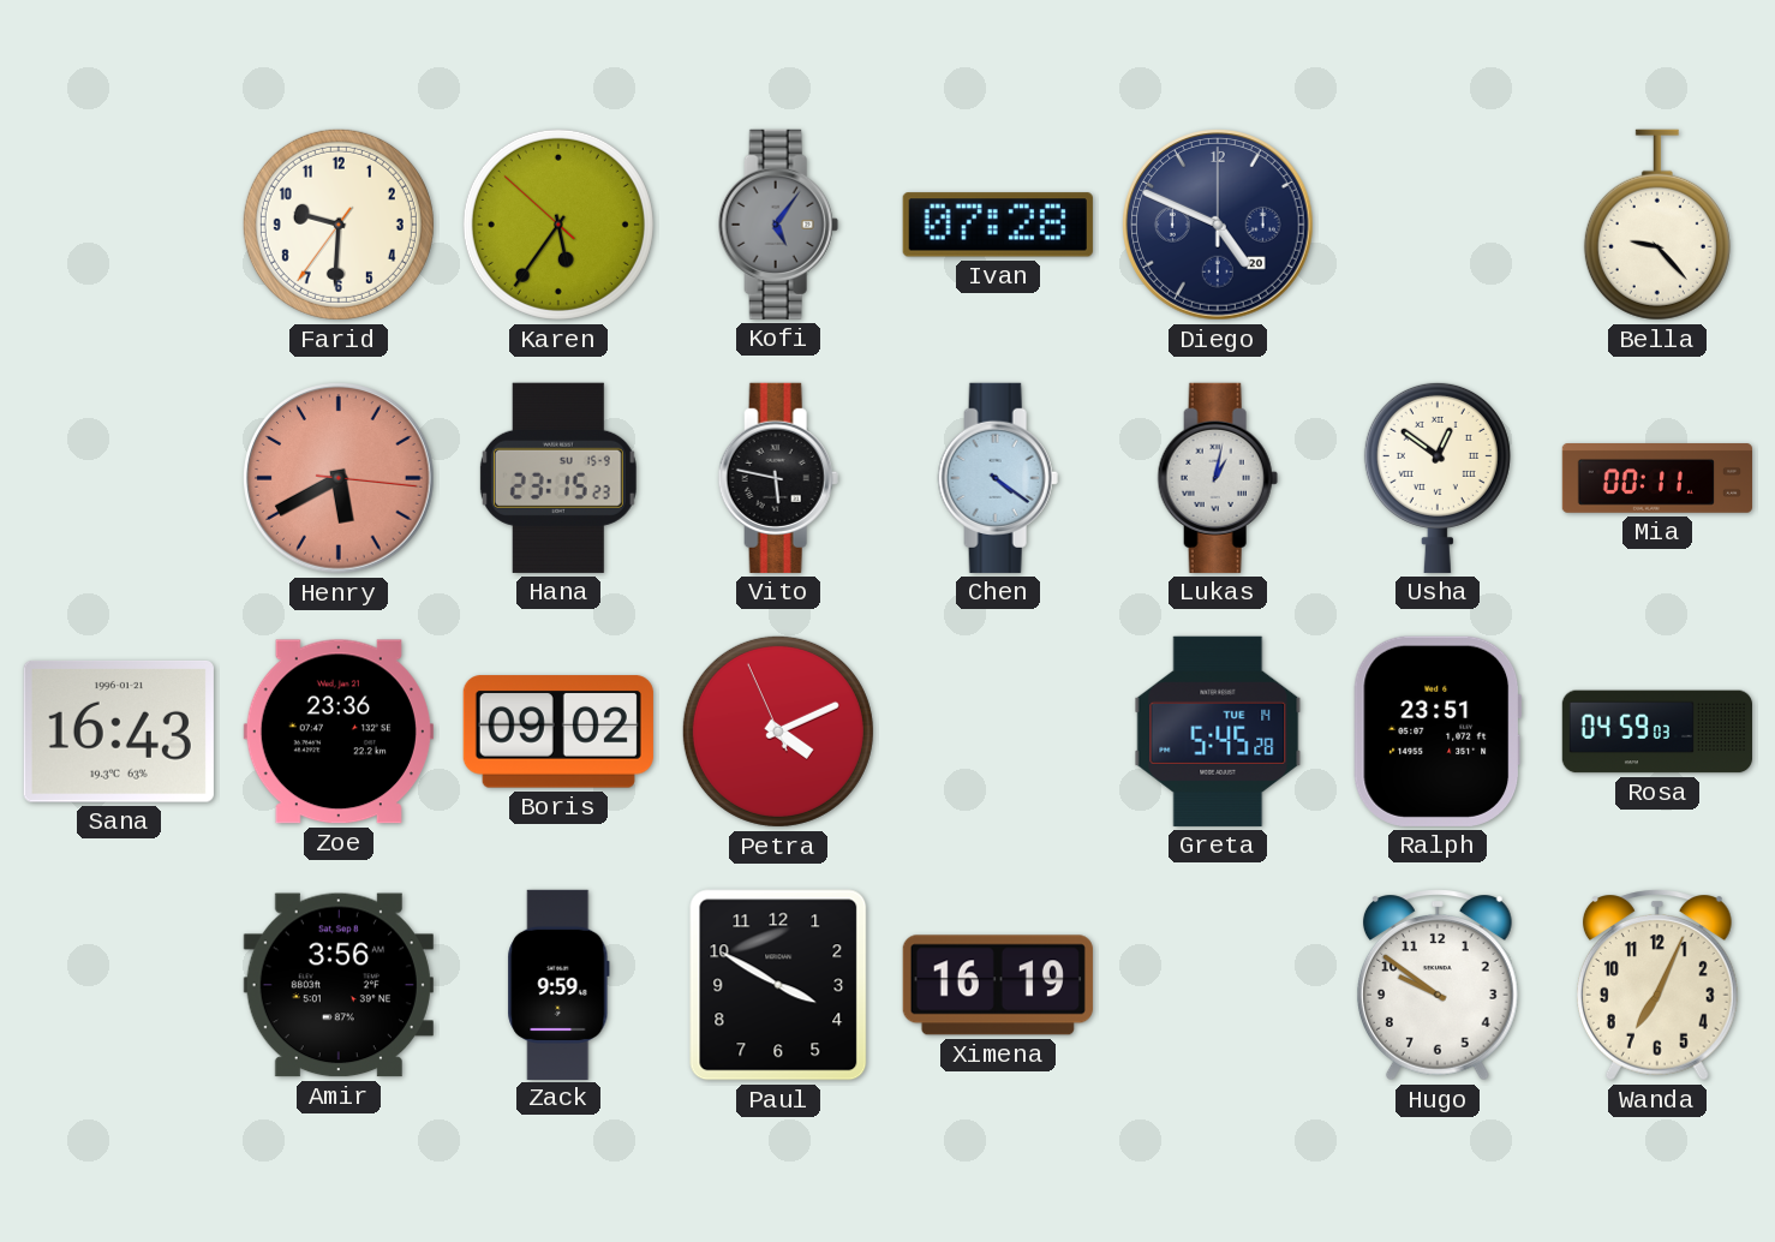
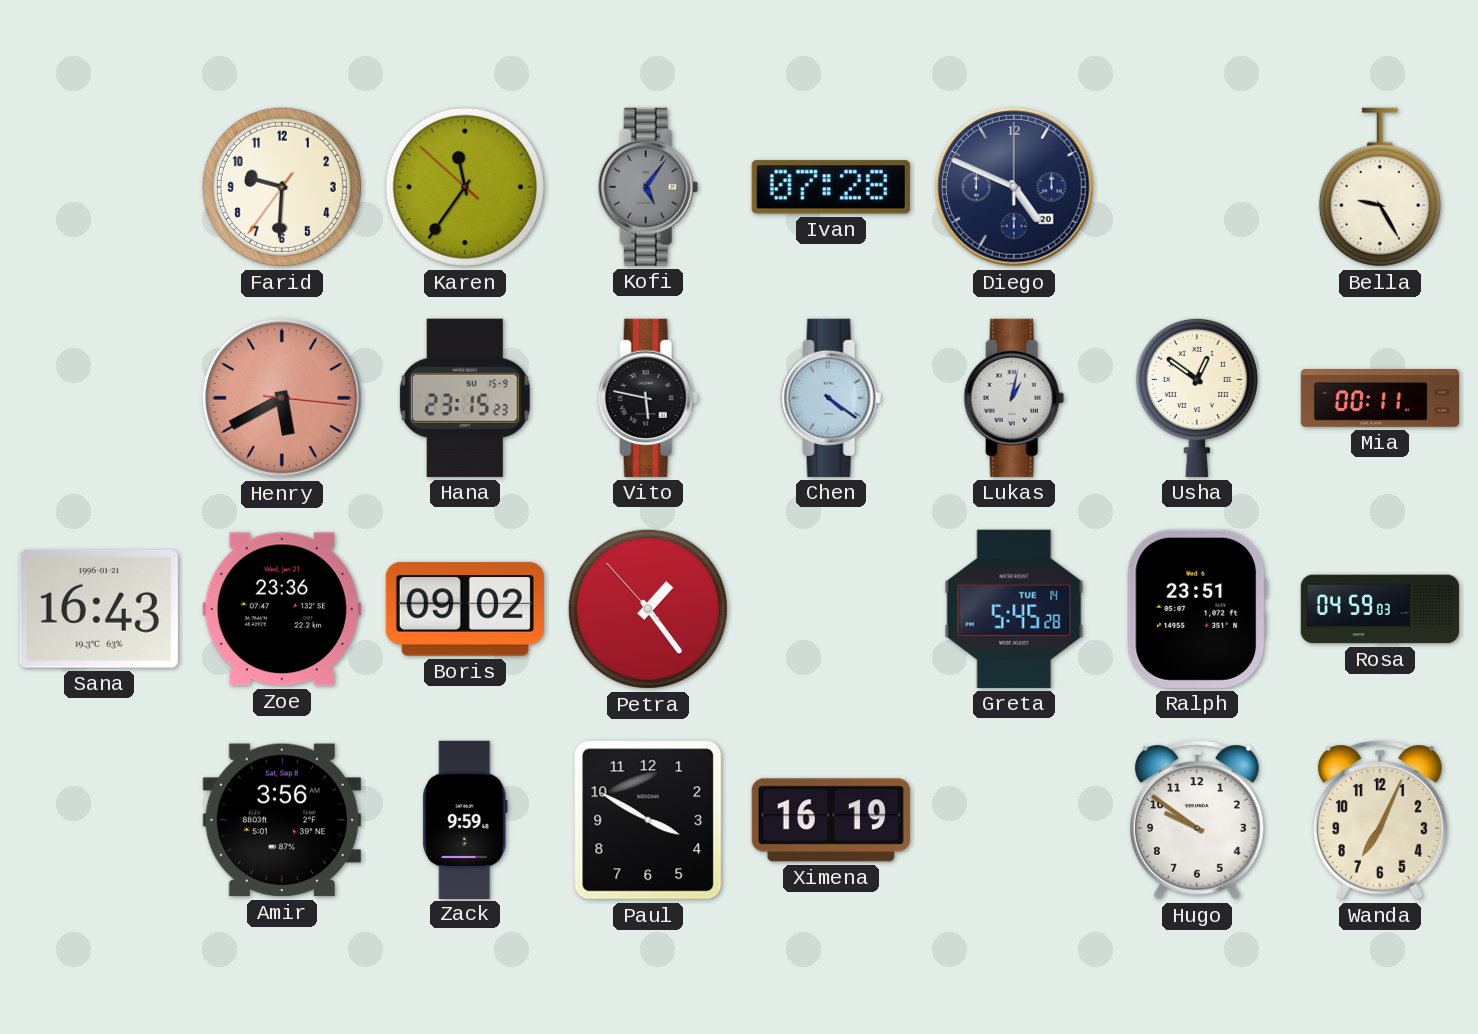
Karen: 5:35 -> 11:35
Bella: 9:23 -> 9:25
Petra: 4:10 -> 1:23
